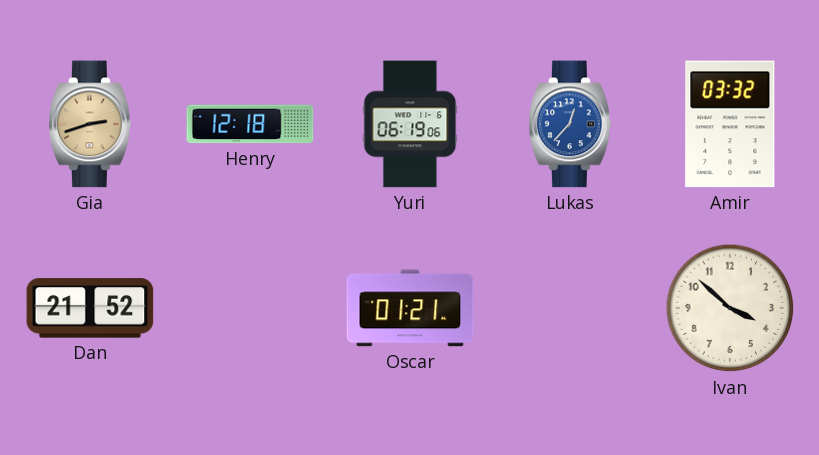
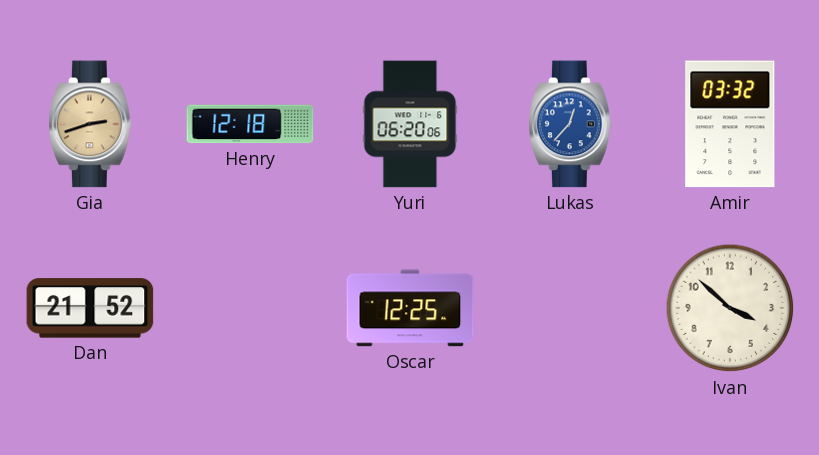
Yuri: 06:19 -> 06:20
Oscar: 01:21 -> 12:25
